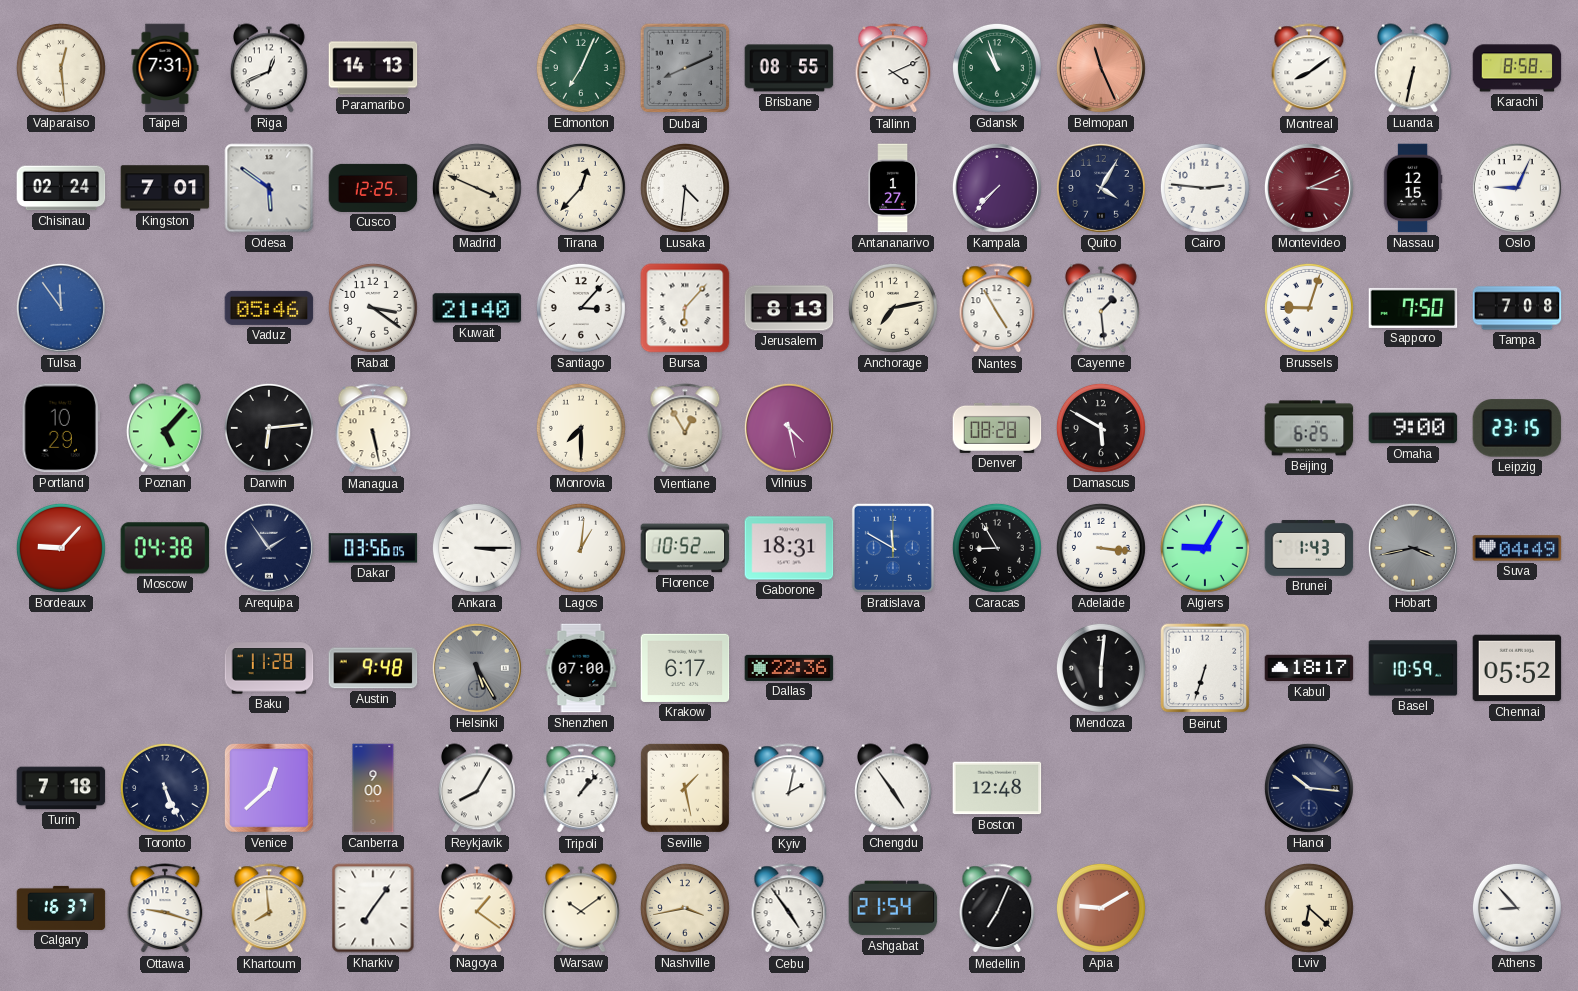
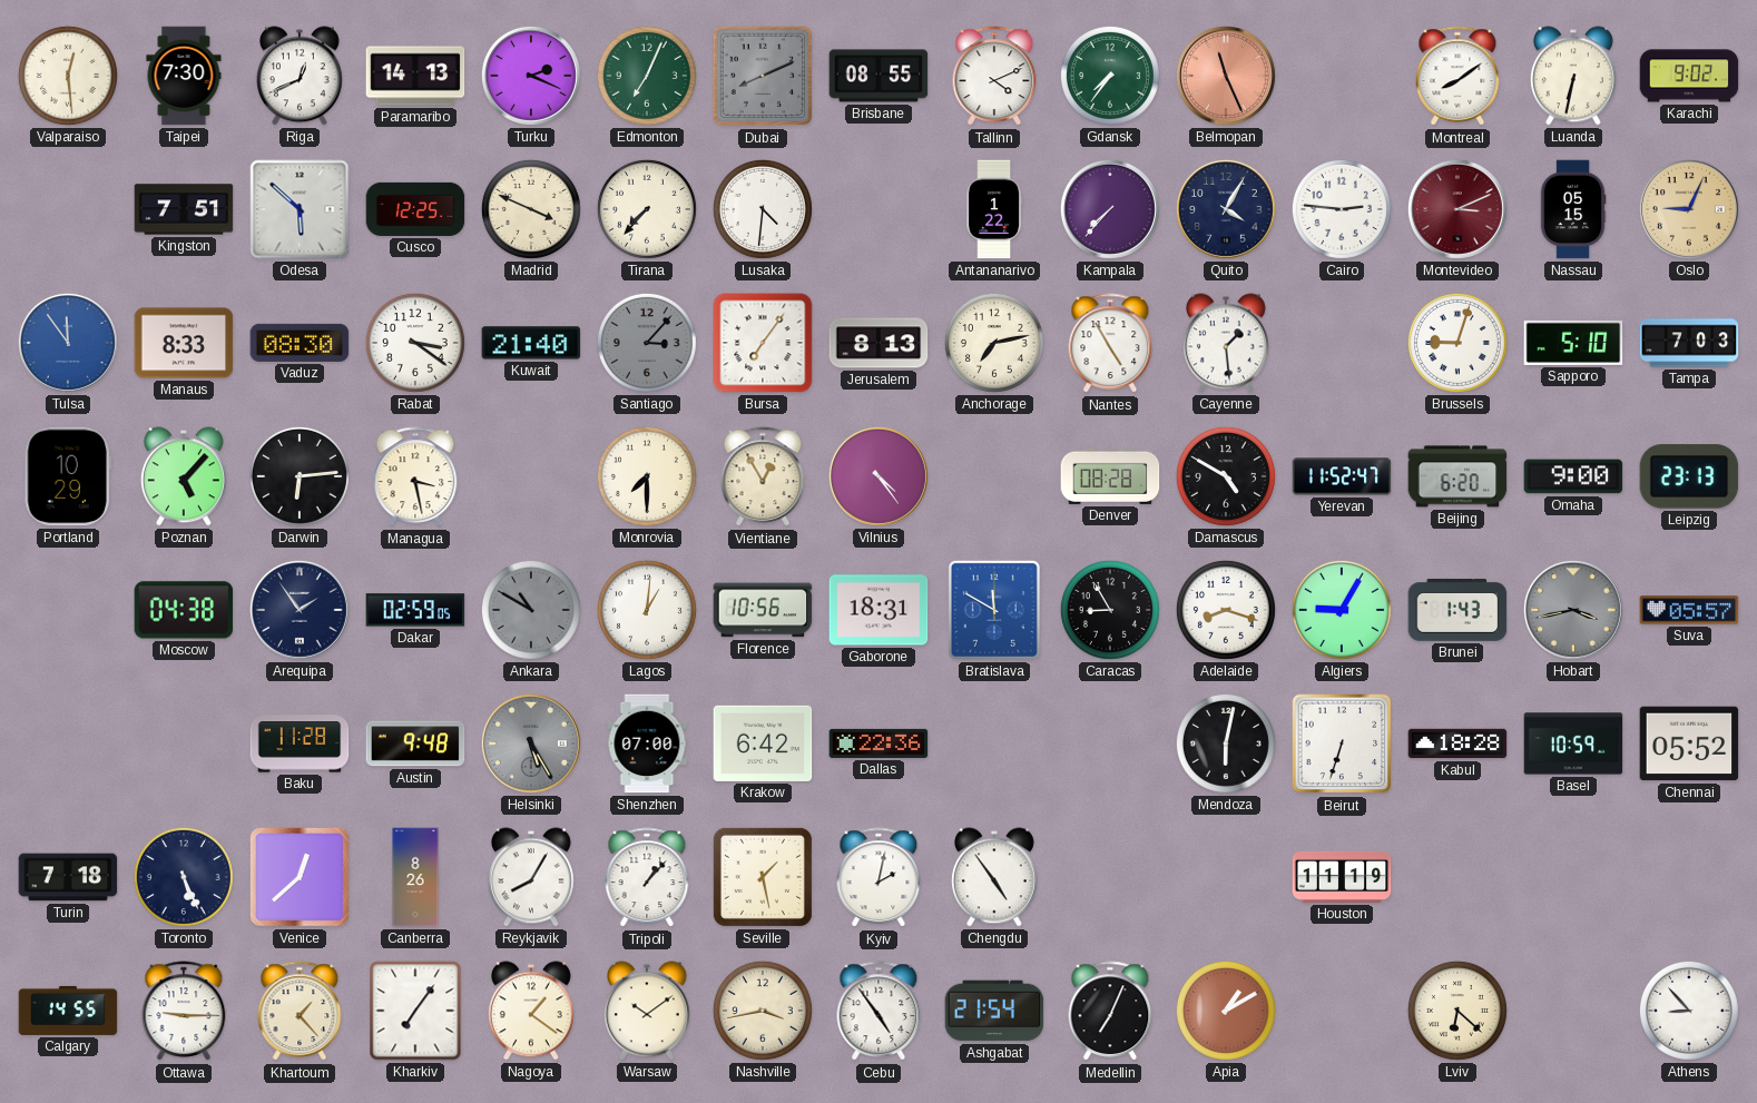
Taipei: 7:31 -> 7:30
Turku: none -> 2:19
Gdansk: 10:57 -> 7:36
Karachi: 8:58 -> 9:02
Chisinau: 02:24 -> none
Kingston: 7:01 -> 7:51
Odesa: 5:51 -> 5:52
Tirana: 12:37 -> 7:37
Antananarivo: 1:27 -> 1:22
Nassau: 12:15 -> 05:15
Oslo dial: white -> champagne
Manaus: none -> 8:33
Vaduz: 05:46 -> 08:30
Santiago dial: white -> grey
Bursa: 6:07 -> 7:06
Sapporo: 7:50 -> 5:10
Tampa: 7:08 -> 7:03
Managua: 5:28 -> 3:28
Vilnius: 4:28 -> 4:24
Damascus: 5:50 -> 4:50
Yerevan: none -> 11:52
Beijing: 6:25 -> 6:20
Leipzig: 23:15 -> 23:13
Bordeaux: 9:07 -> none
Dakar: 03:56 -> 02:59
Ankara: 3:15 -> 10:50
Ankara dial: white -> grey
Florence: 10:52 -> 10:56
Adelaide: 3:16 -> 8:18
Suva: 04:49 -> 05:57
Krakow: 6:17 -> 6:42
Mendoza: 6:01 -> 6:02
Kabul: 18:17 -> 18:28
Canberra: 9:00 -> 8:26
Boston: 12:48 -> none
Houston: none -> 11:19
Hanoi: 10:16 -> none
Calgary: 16:37 -> 14:55
Ottawa: 9:18 -> 9:15
Khartoum: 7:59 -> 1:23
Apia: 9:10 -> 1:10
